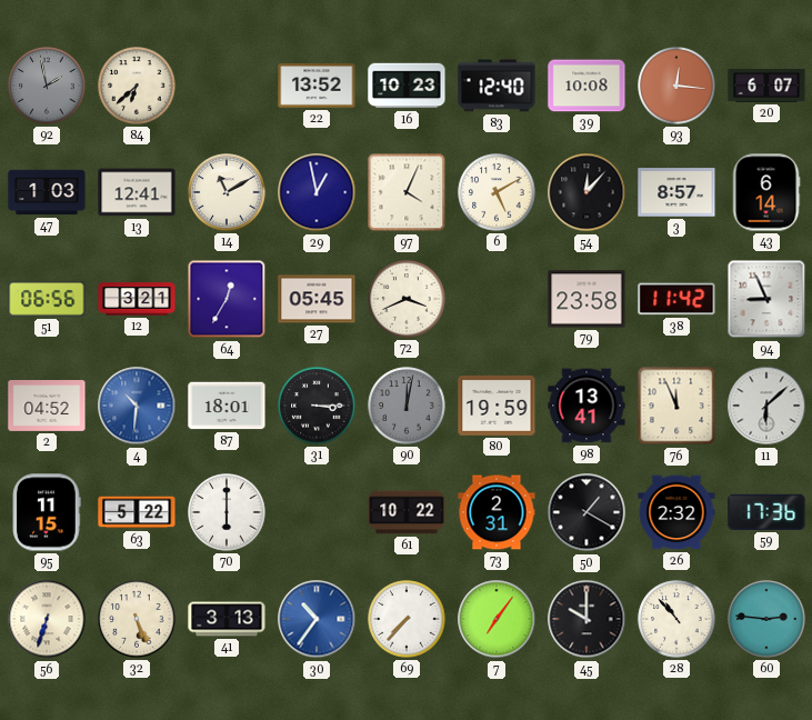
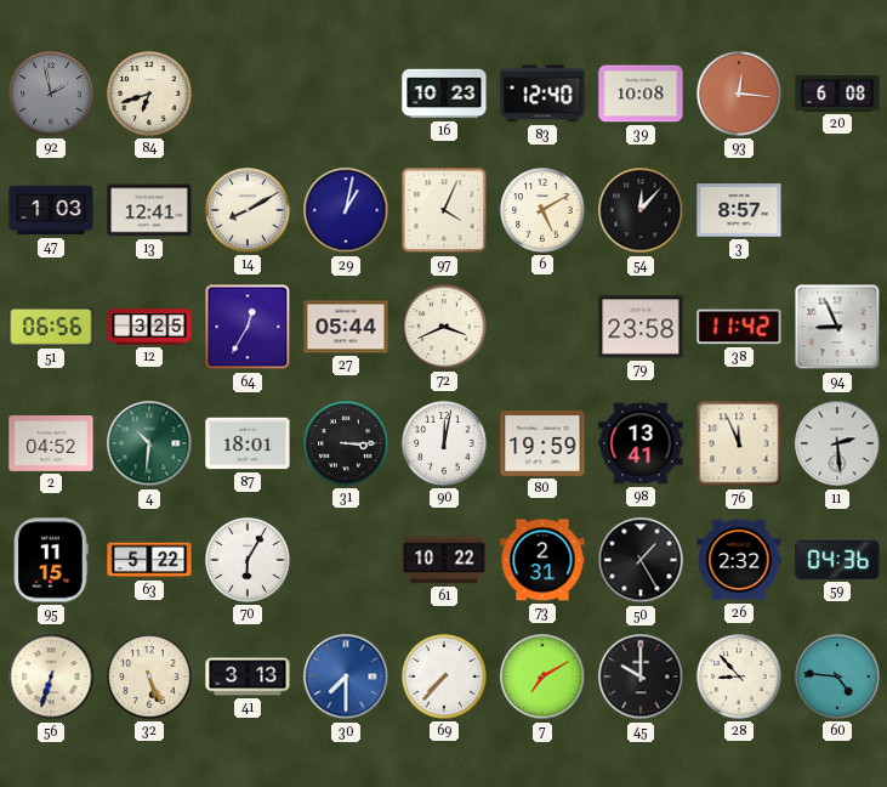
84: 6:38 -> 6:42
22: 13:52 -> none
20: 6:07 -> 6:08
14: 11:10 -> 8:10
29: 12:58 -> 1:02
43: 6:14 -> none
12: 3:21 -> 3:25
27: 05:45 -> 05:44
4 dial: blue -> green
90 dial: grey -> white
11: 6:08 -> 2:29
70: 6:00 -> 6:05
50: 1:20 -> 1:25
59: 17:36 -> 04:36
30: 10:36 -> 7:30
7: 7:06 -> 7:10
28: 10:53 -> 8:53
60: 2:46 -> 4:46
